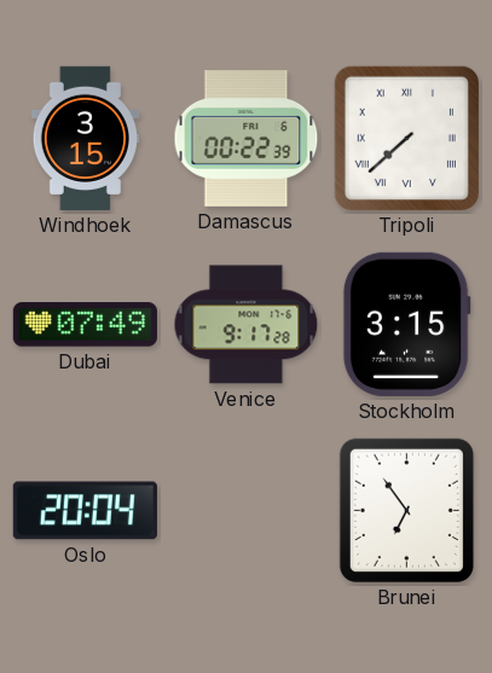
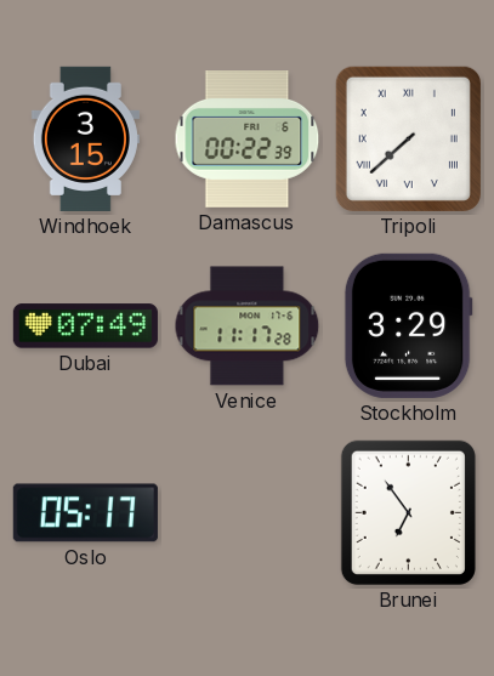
Venice: 9:17 -> 11:17
Stockholm: 3:15 -> 3:29
Oslo: 20:04 -> 05:17
